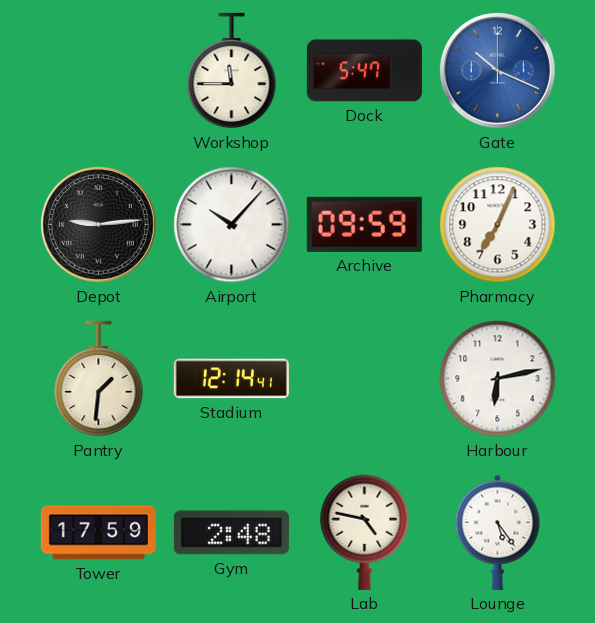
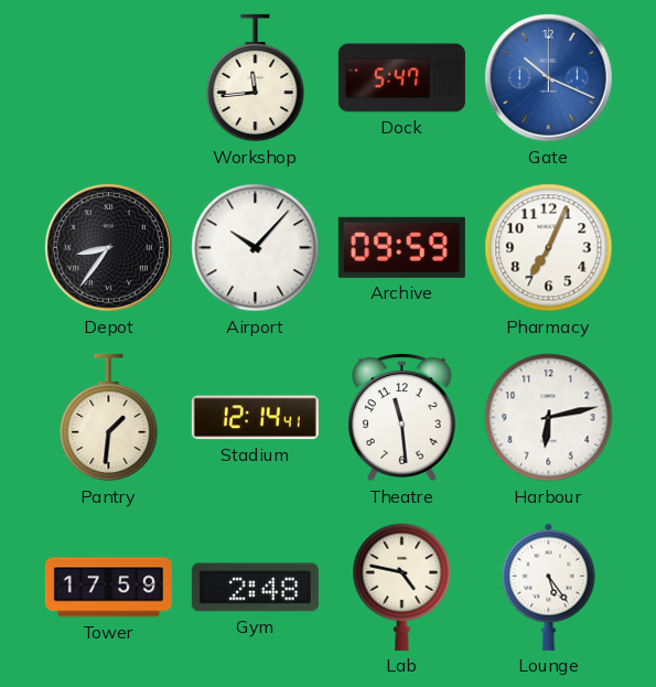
Workshop: 11:45 -> 11:44
Depot: 9:14 -> 8:36
Theatre: none -> 11:29
